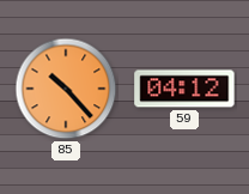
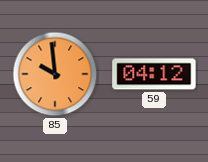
85: 10:23 -> 9:59
